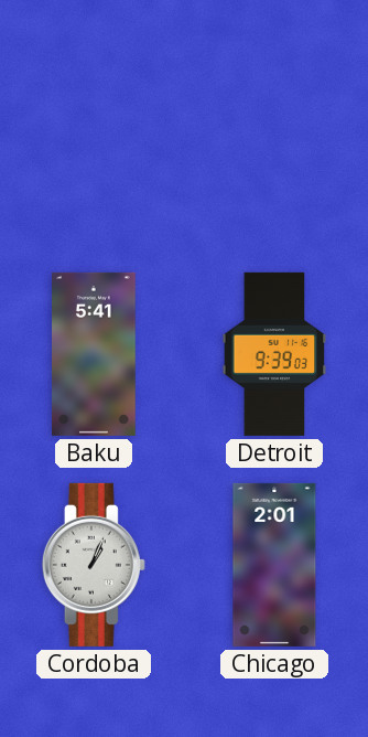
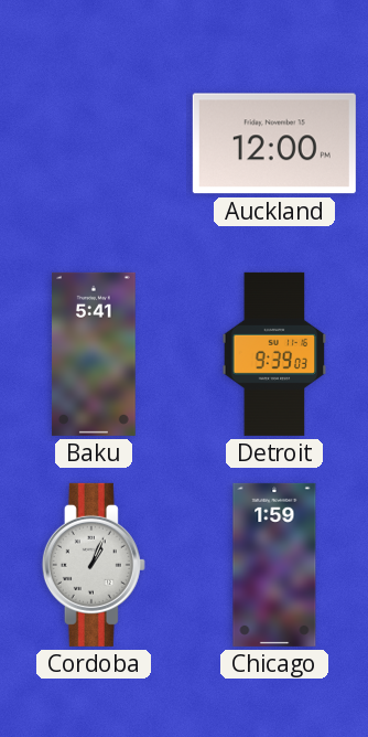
Auckland: none -> 12:00
Chicago: 2:01 -> 1:59
